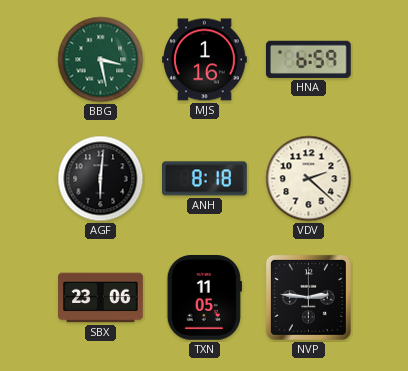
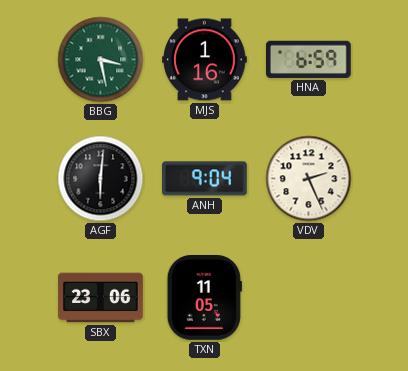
ANH: 8:18 -> 9:04
VDV: 2:22 -> 2:26
NVP: 2:46 -> none
